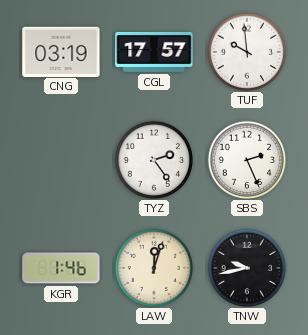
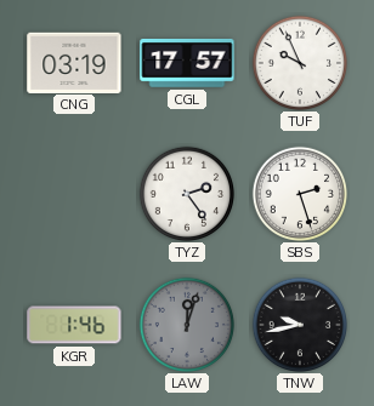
TUF: 9:59 -> 9:56
SBS: 2:26 -> 2:27
LAW dial: cream -> grey
